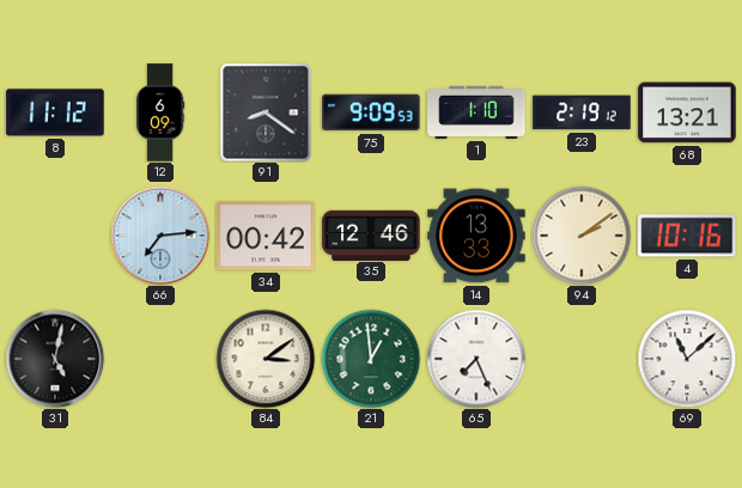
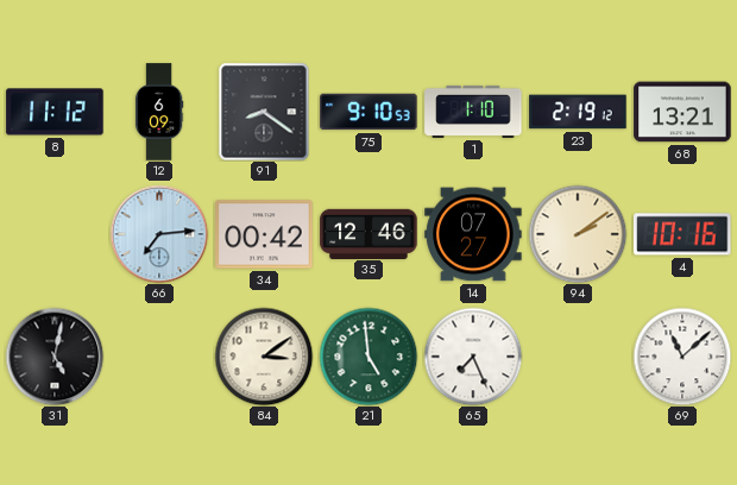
75: 9:09 -> 9:10
14: 13:33 -> 07:27
21: 12:59 -> 4:59
